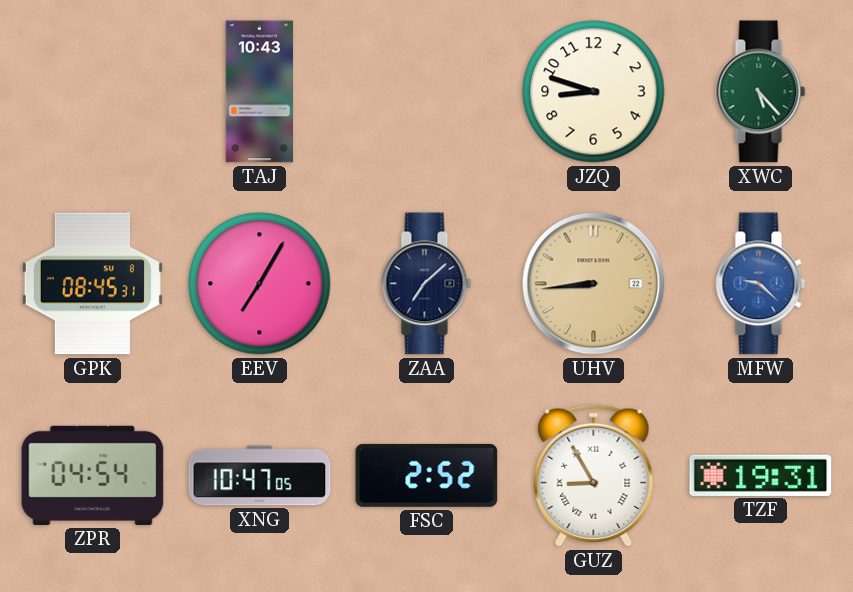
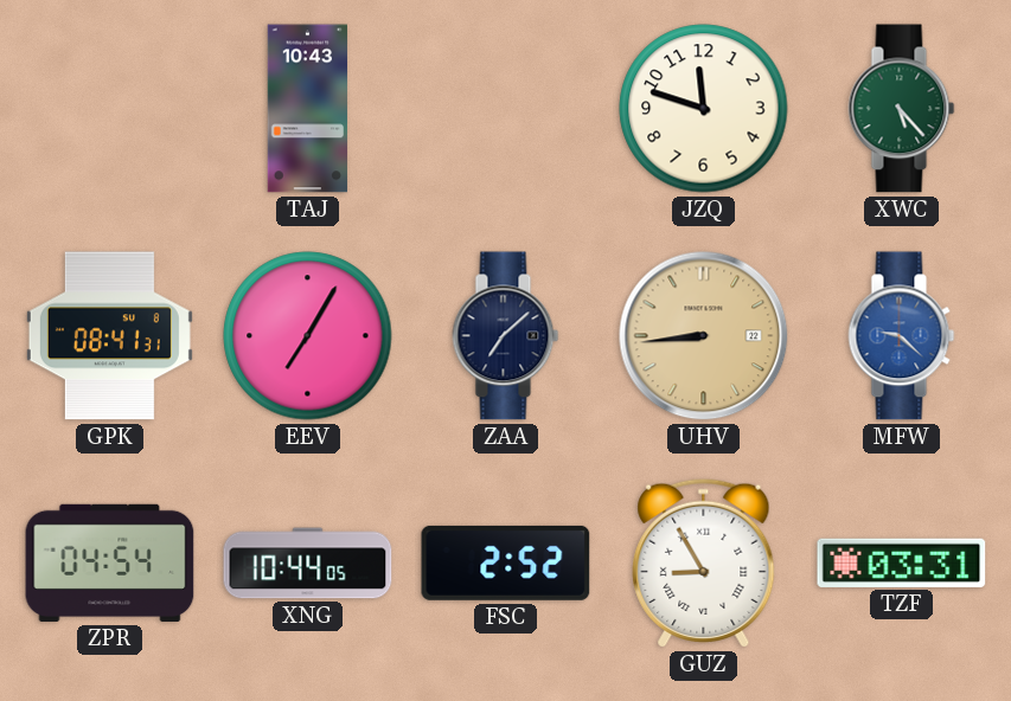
JZQ: 8:48 -> 11:48
GPK: 08:45 -> 08:41
XNG: 10:47 -> 10:44
TZF: 19:31 -> 03:31
